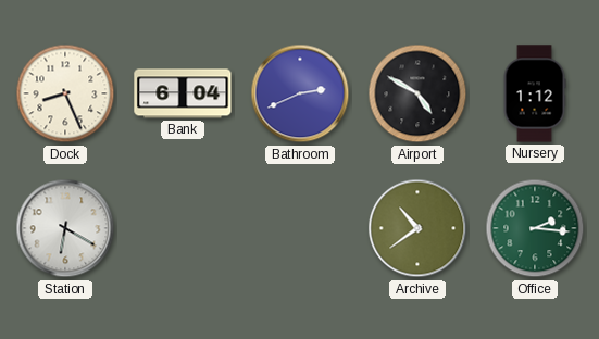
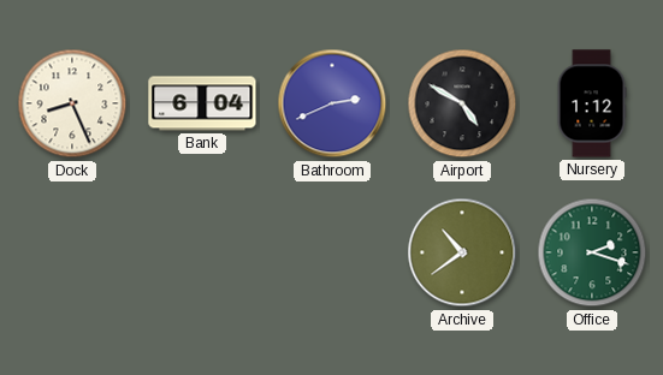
Station: 6:20 -> none
Office: 2:16 -> 2:18
